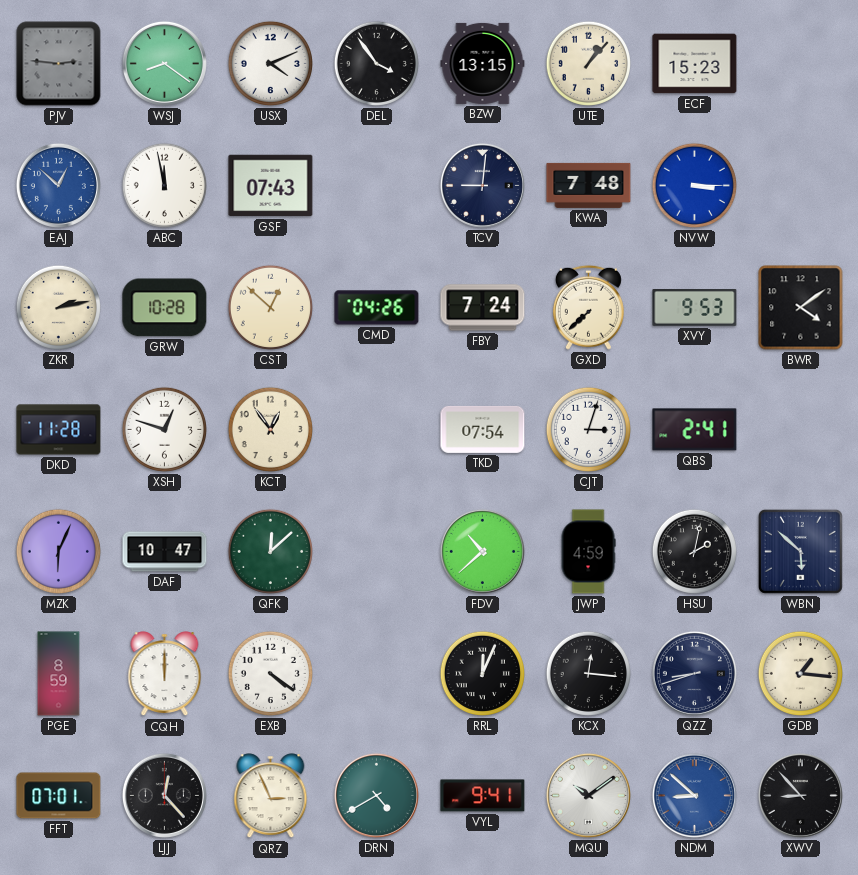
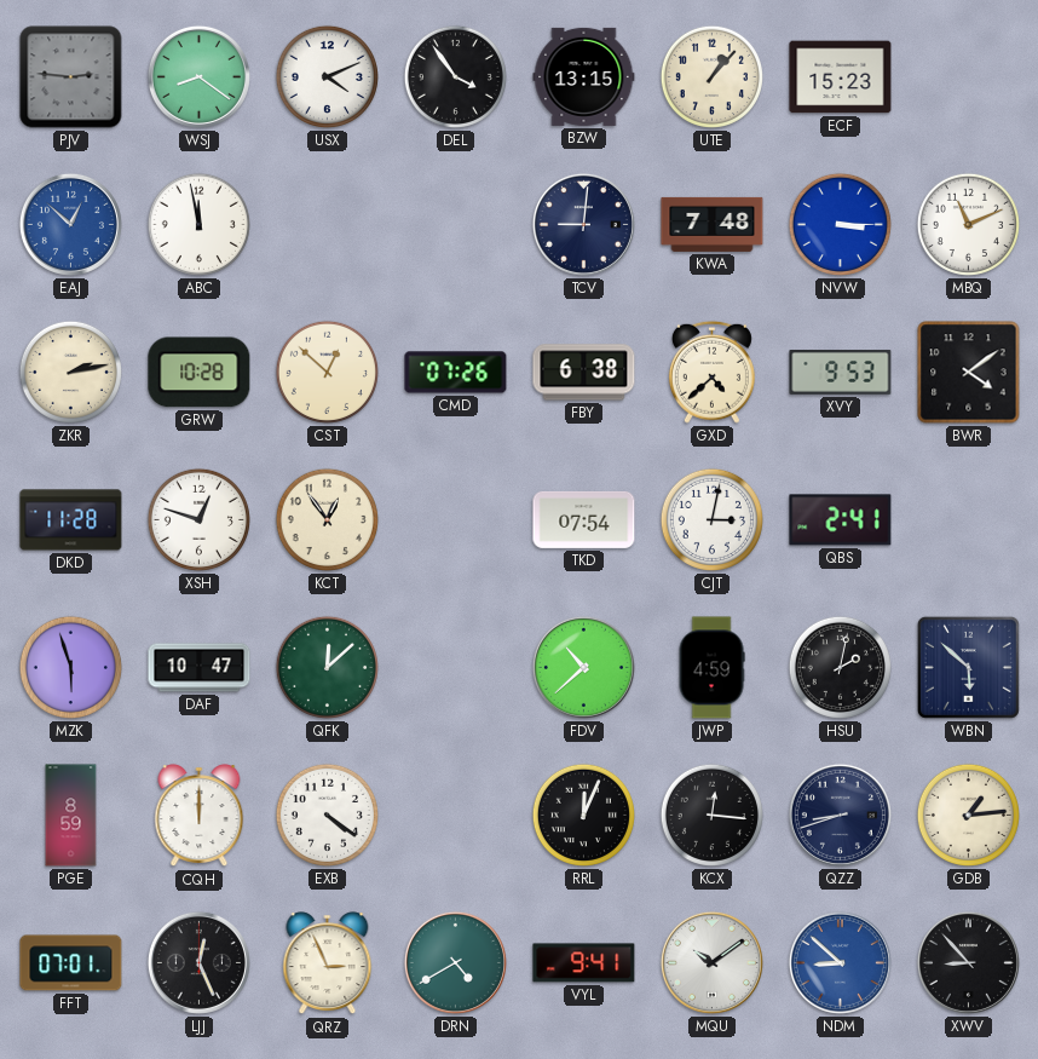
GSF: 07:43 -> none
MBQ: none -> 11:11
CMD: 04:26 -> 07:26
FBY: 7:24 -> 6:38
GXD: 7:38 -> 4:38
CJT: 3:03 -> 3:02
MZK: 6:04 -> 5:57
GDB: 1:16 -> 1:14
LJJ: 12:23 -> 12:26
